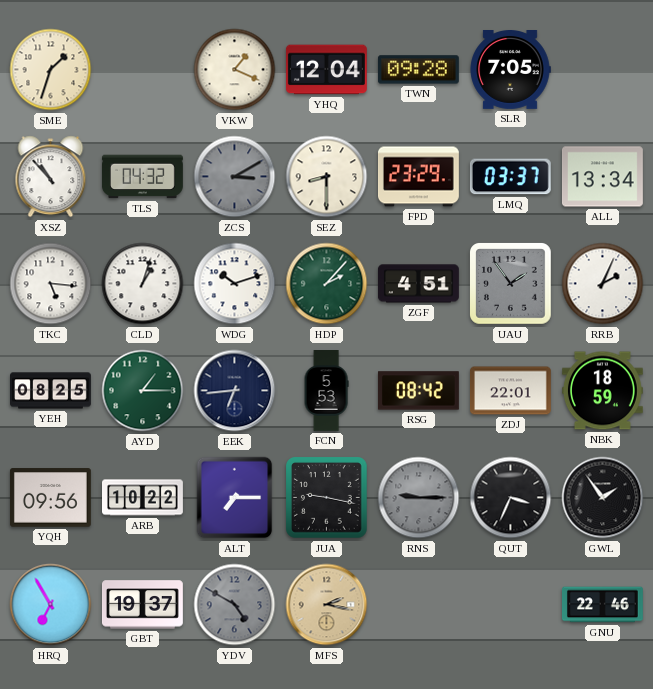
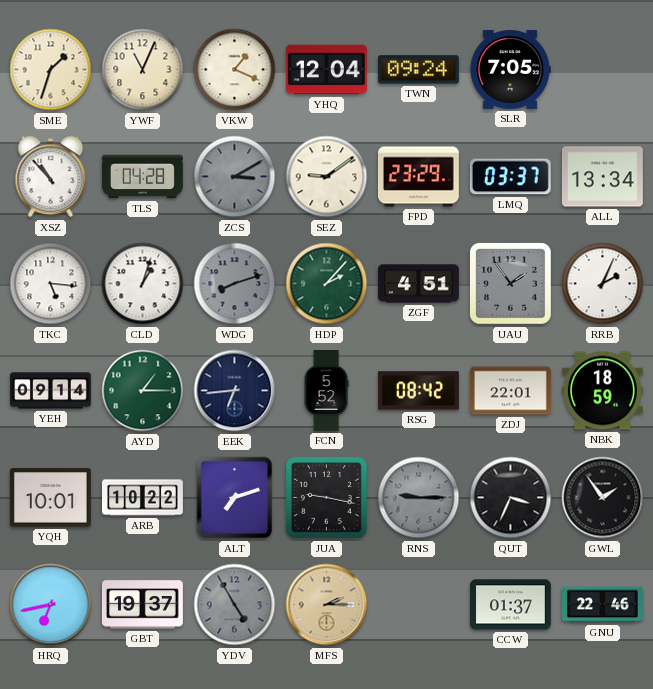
YWF: none -> 11:04
TWN: 09:28 -> 09:24
TLS: 04:32 -> 04:28
SEZ: 8:30 -> 9:09
WDG: 10:12 -> 8:12
WDG dial: white -> grey
YEH: 08:25 -> 09:14
FCN: 5:53 -> 5:52
YQH: 09:56 -> 10:01
ALT: 7:15 -> 7:12
HRQ: 6:55 -> 6:43
YDV: 4:50 -> 4:55
MFS: 2:17 -> 2:15
CCW: none -> 01:37
